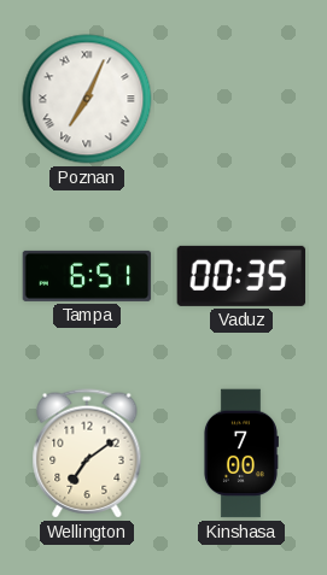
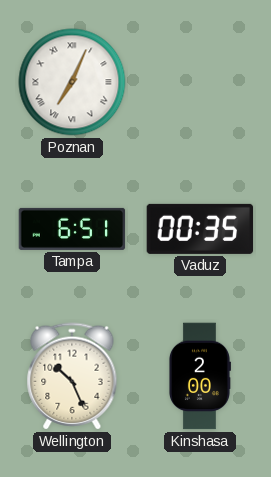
Wellington: 7:09 -> 10:26
Kinshasa: 7:00 -> 2:00
